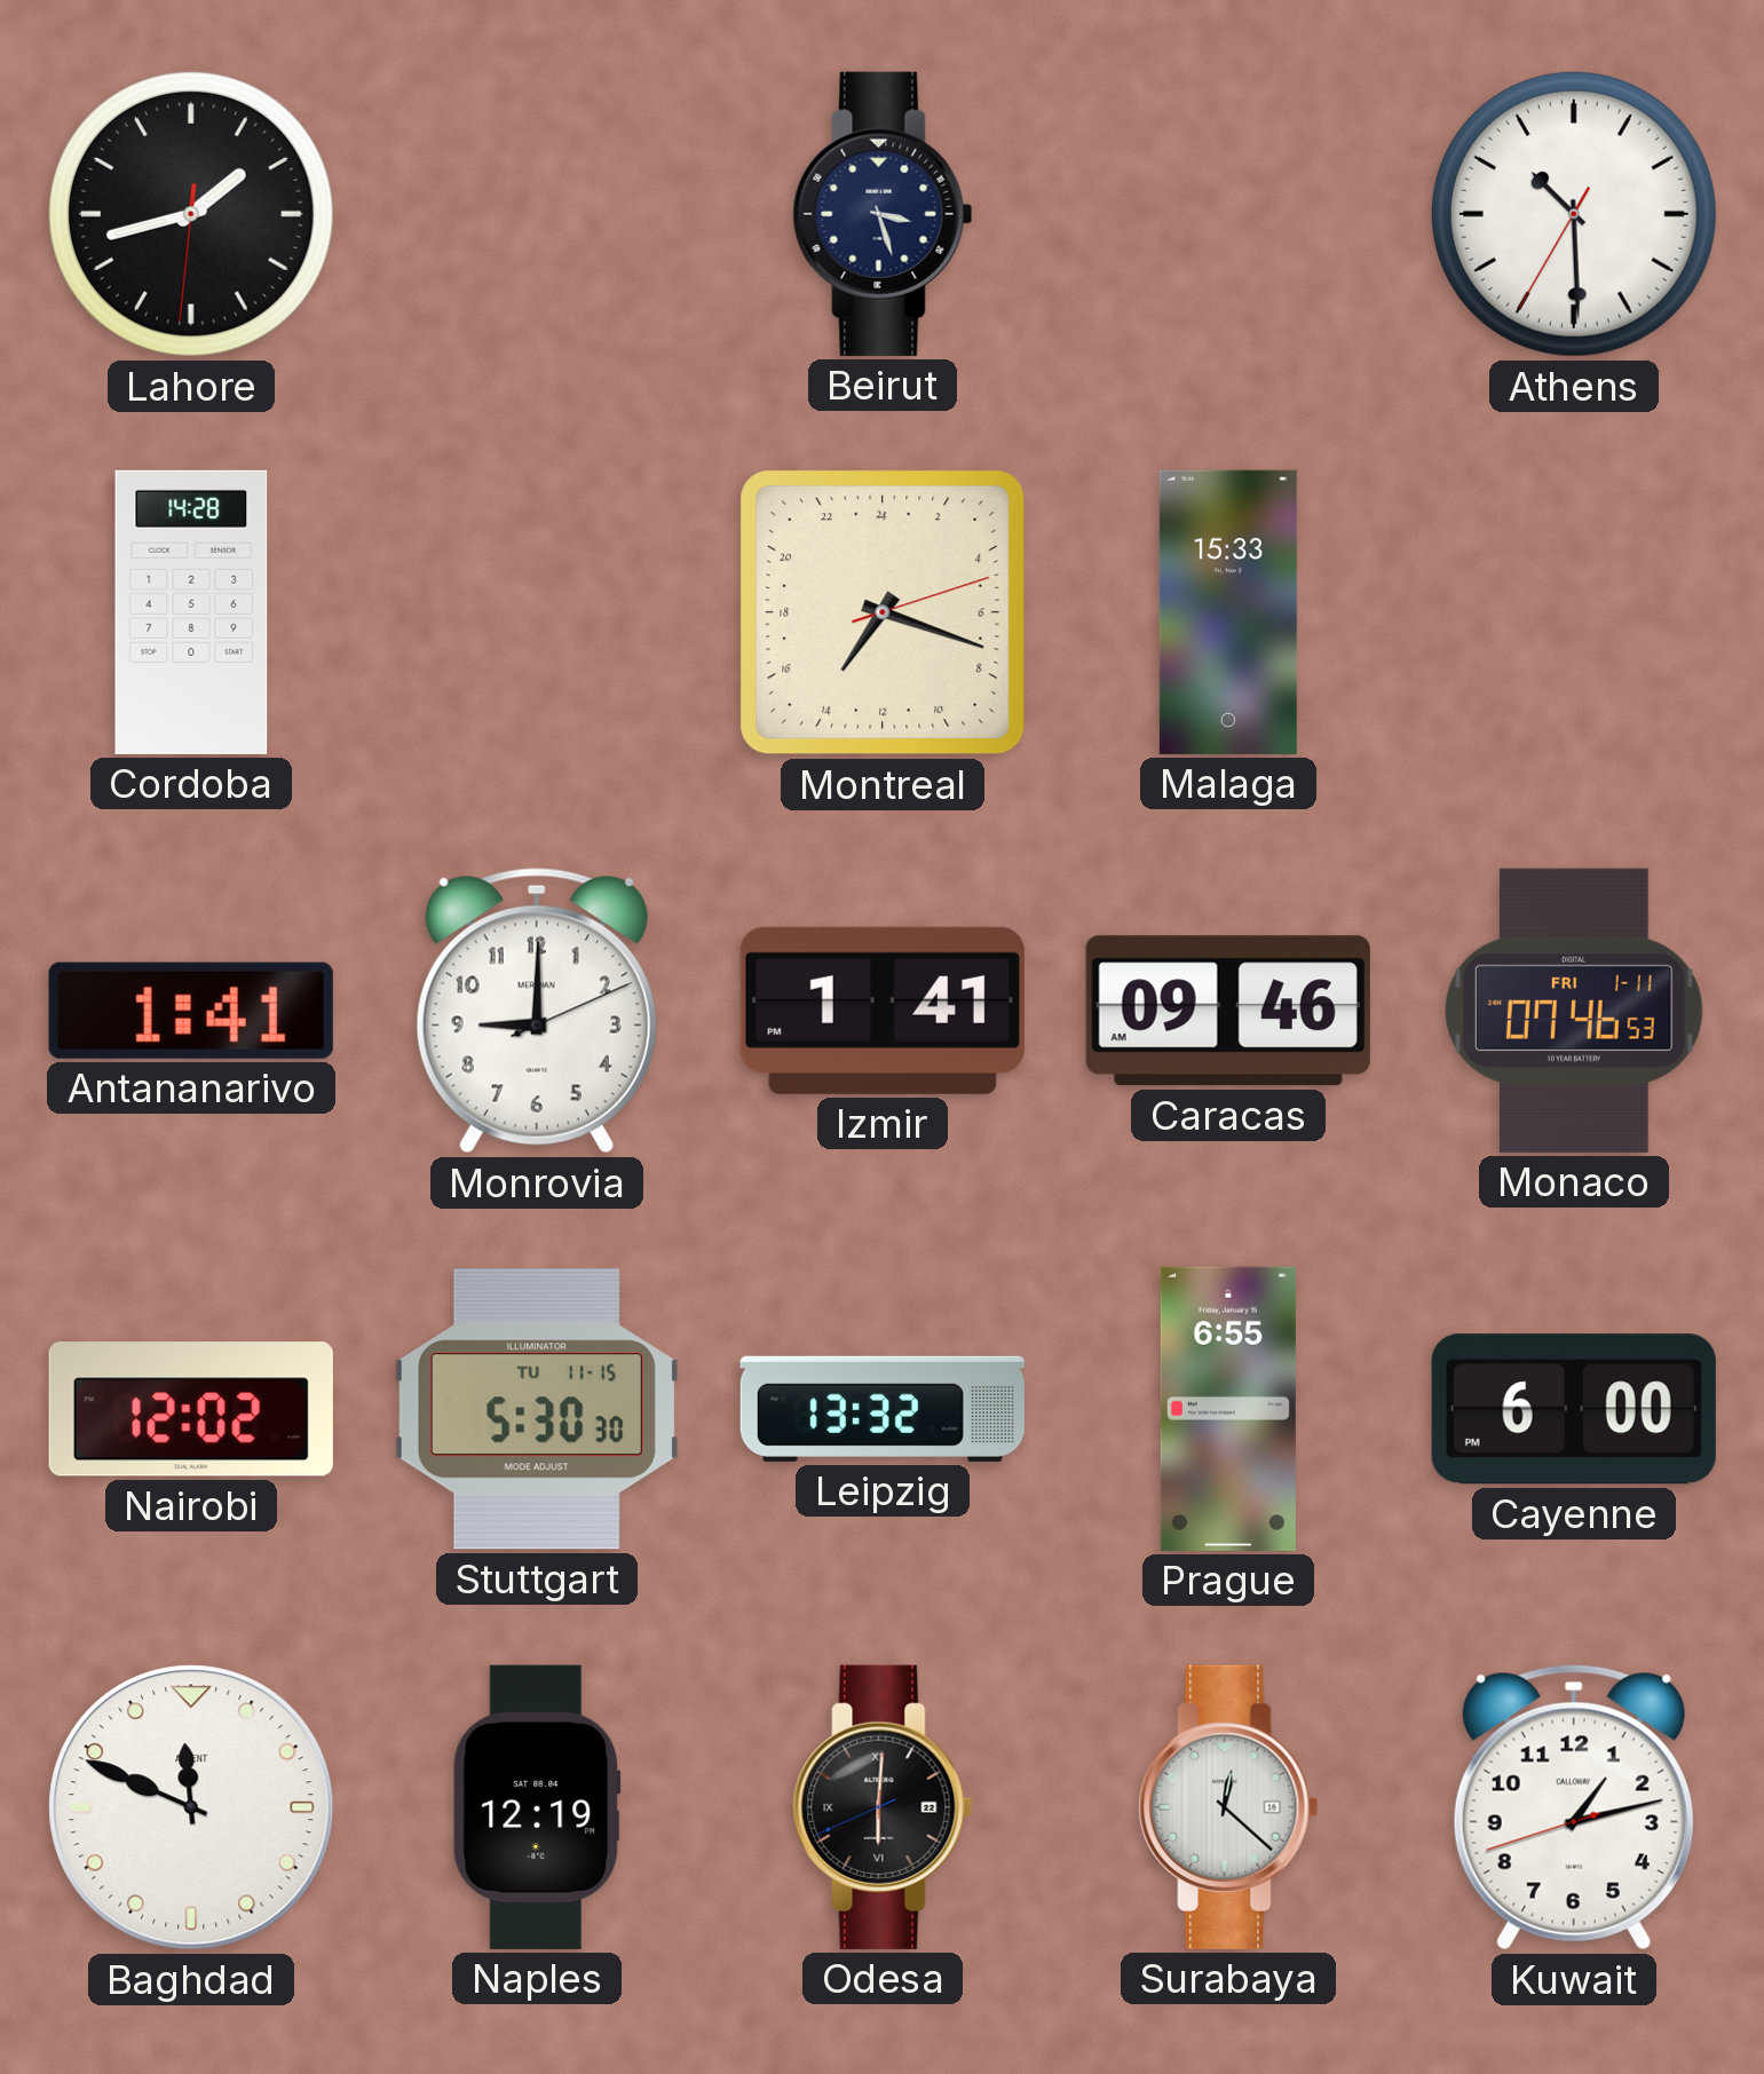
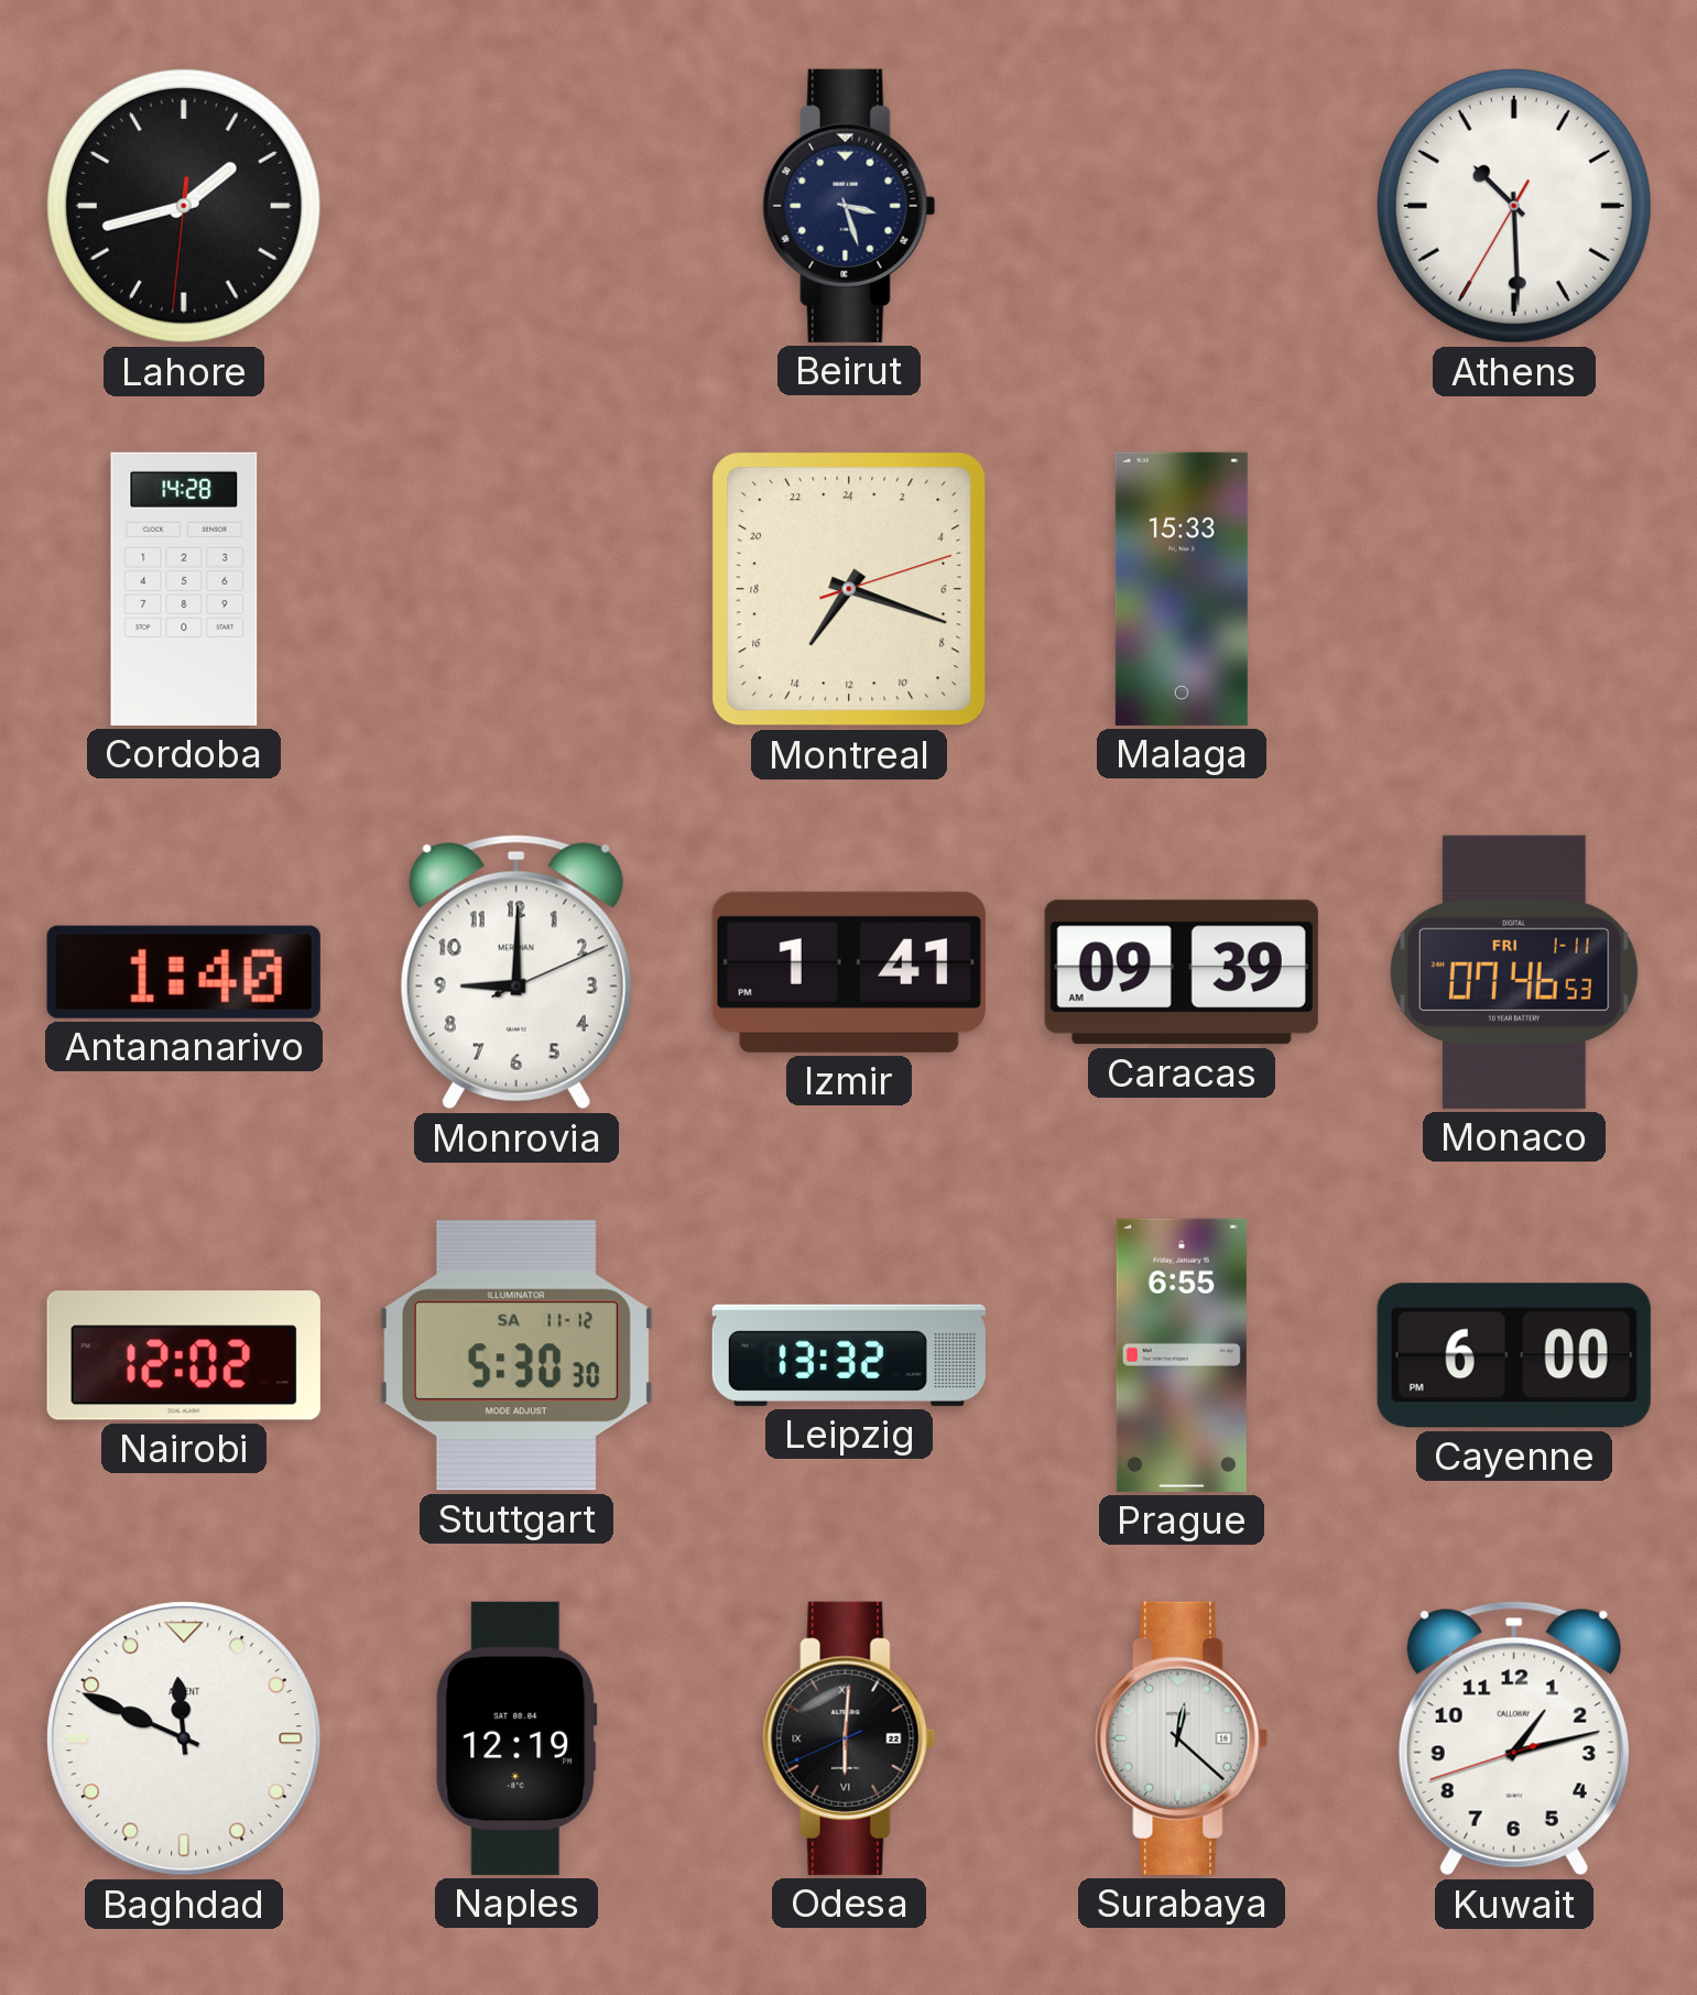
Antananarivo: 1:41 -> 1:40
Caracas: 09:46 -> 09:39
Stuttgart date: TU 11-15 -> SA 11-12
